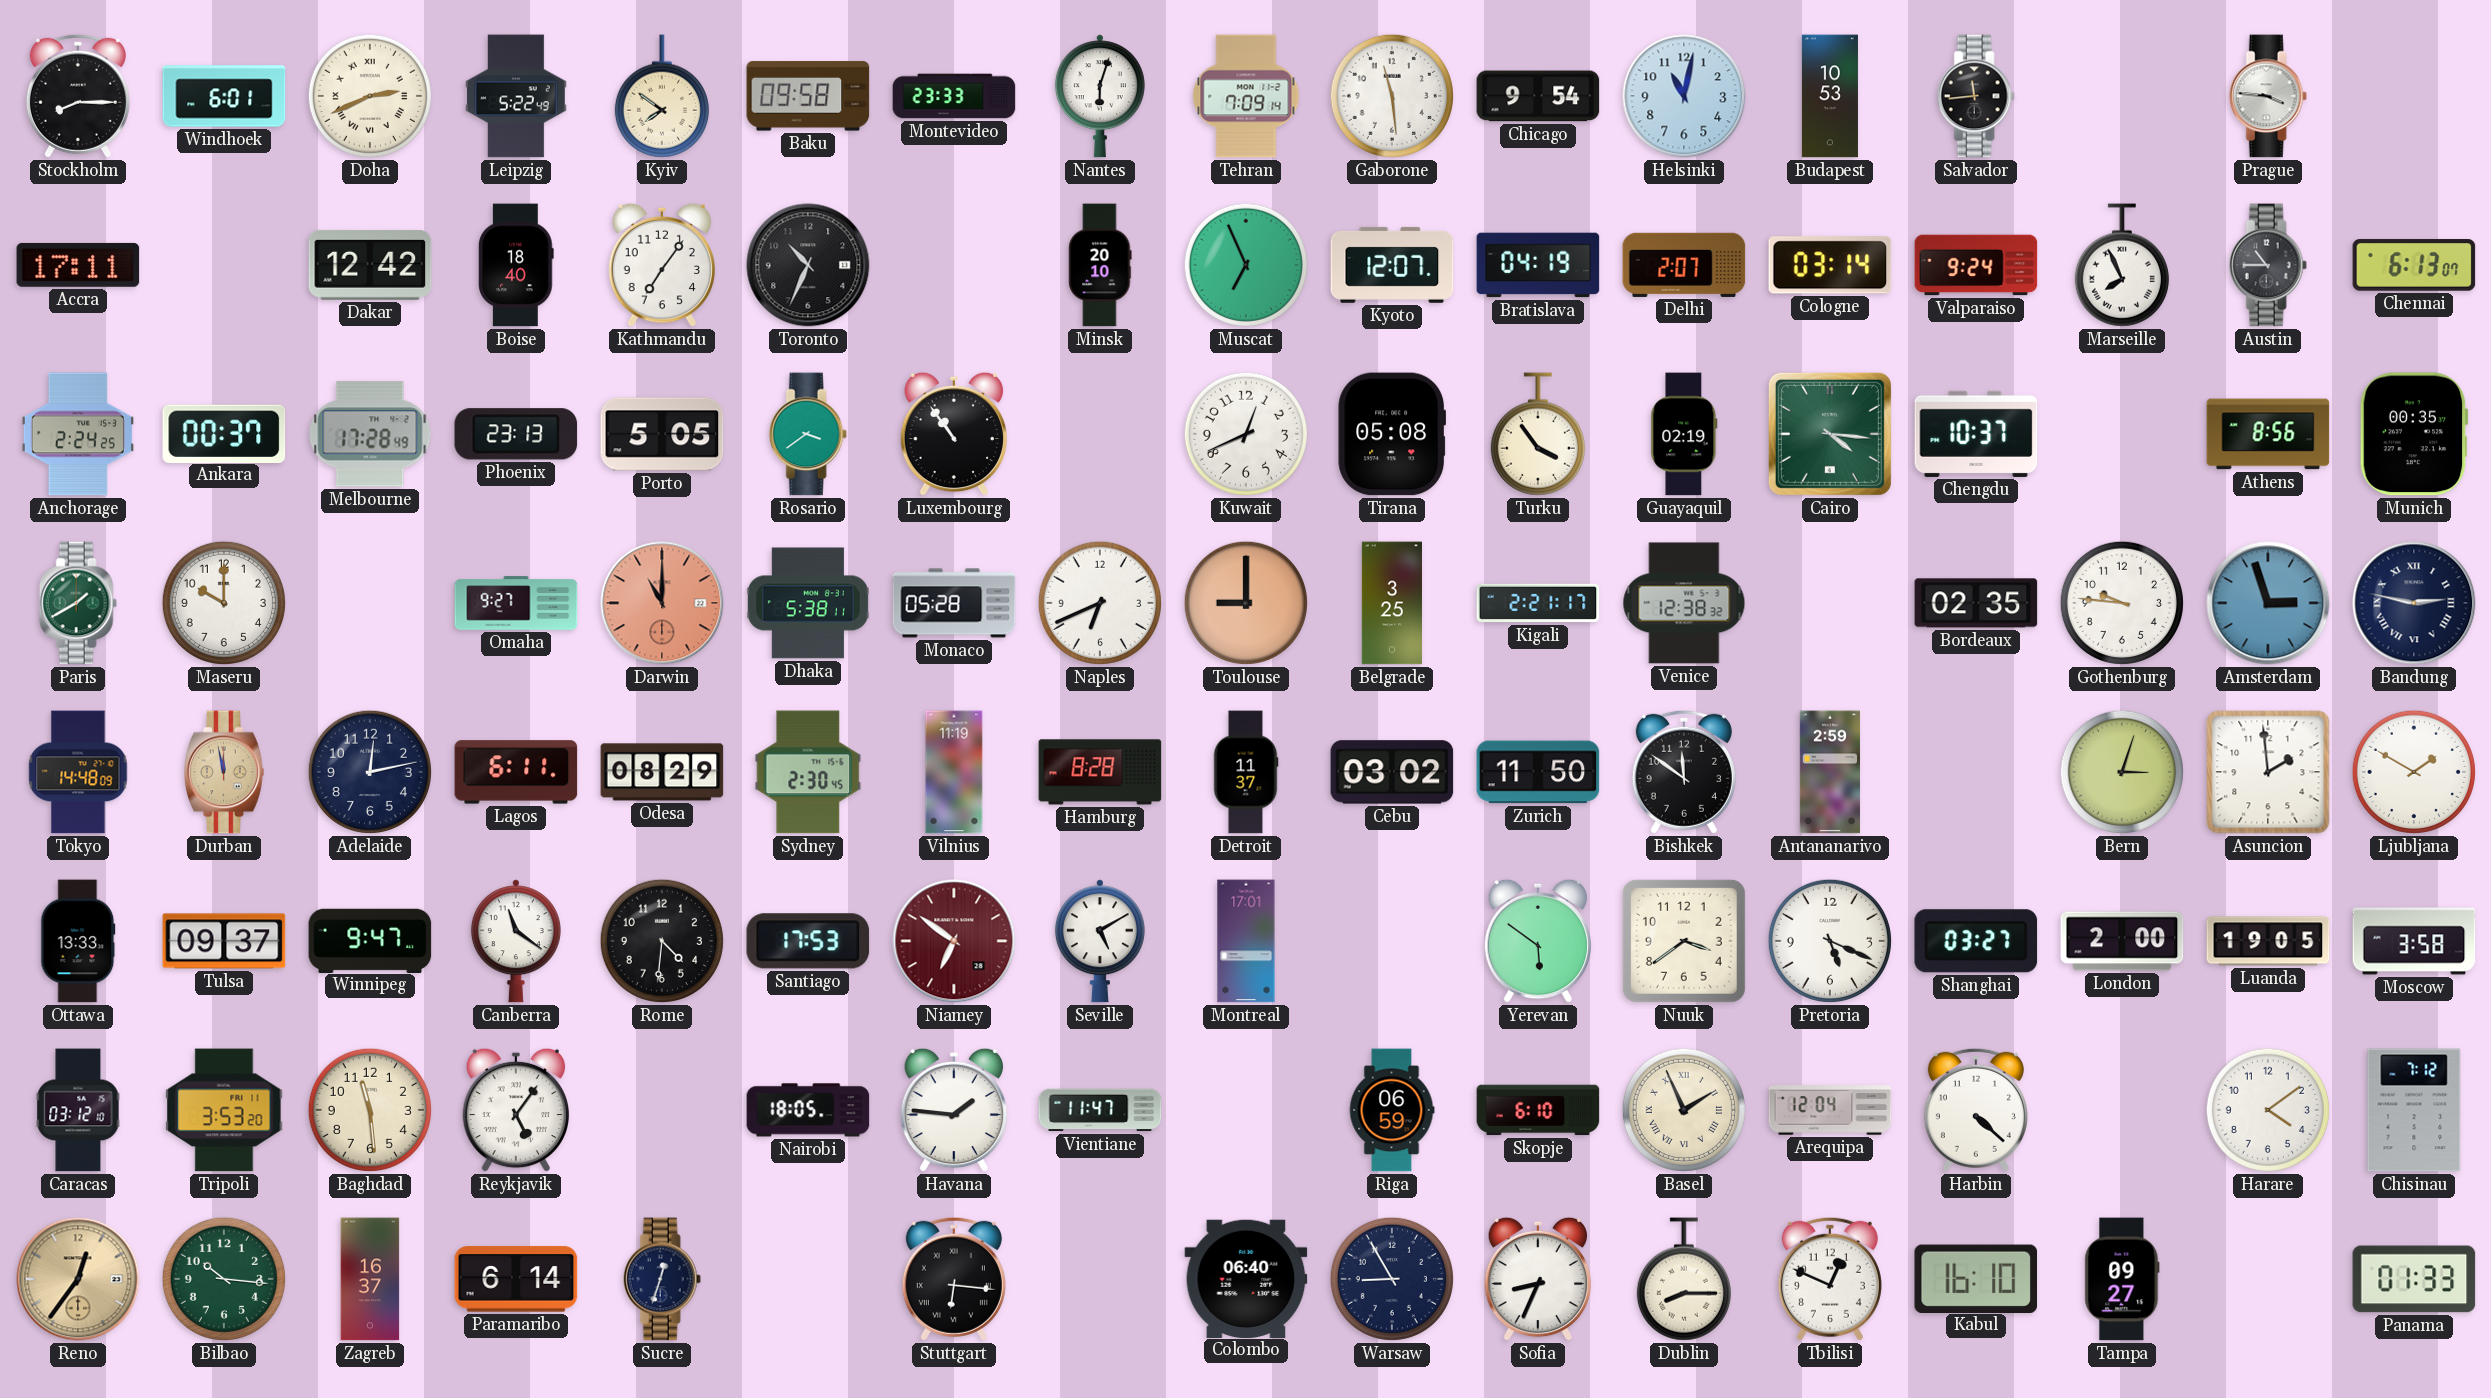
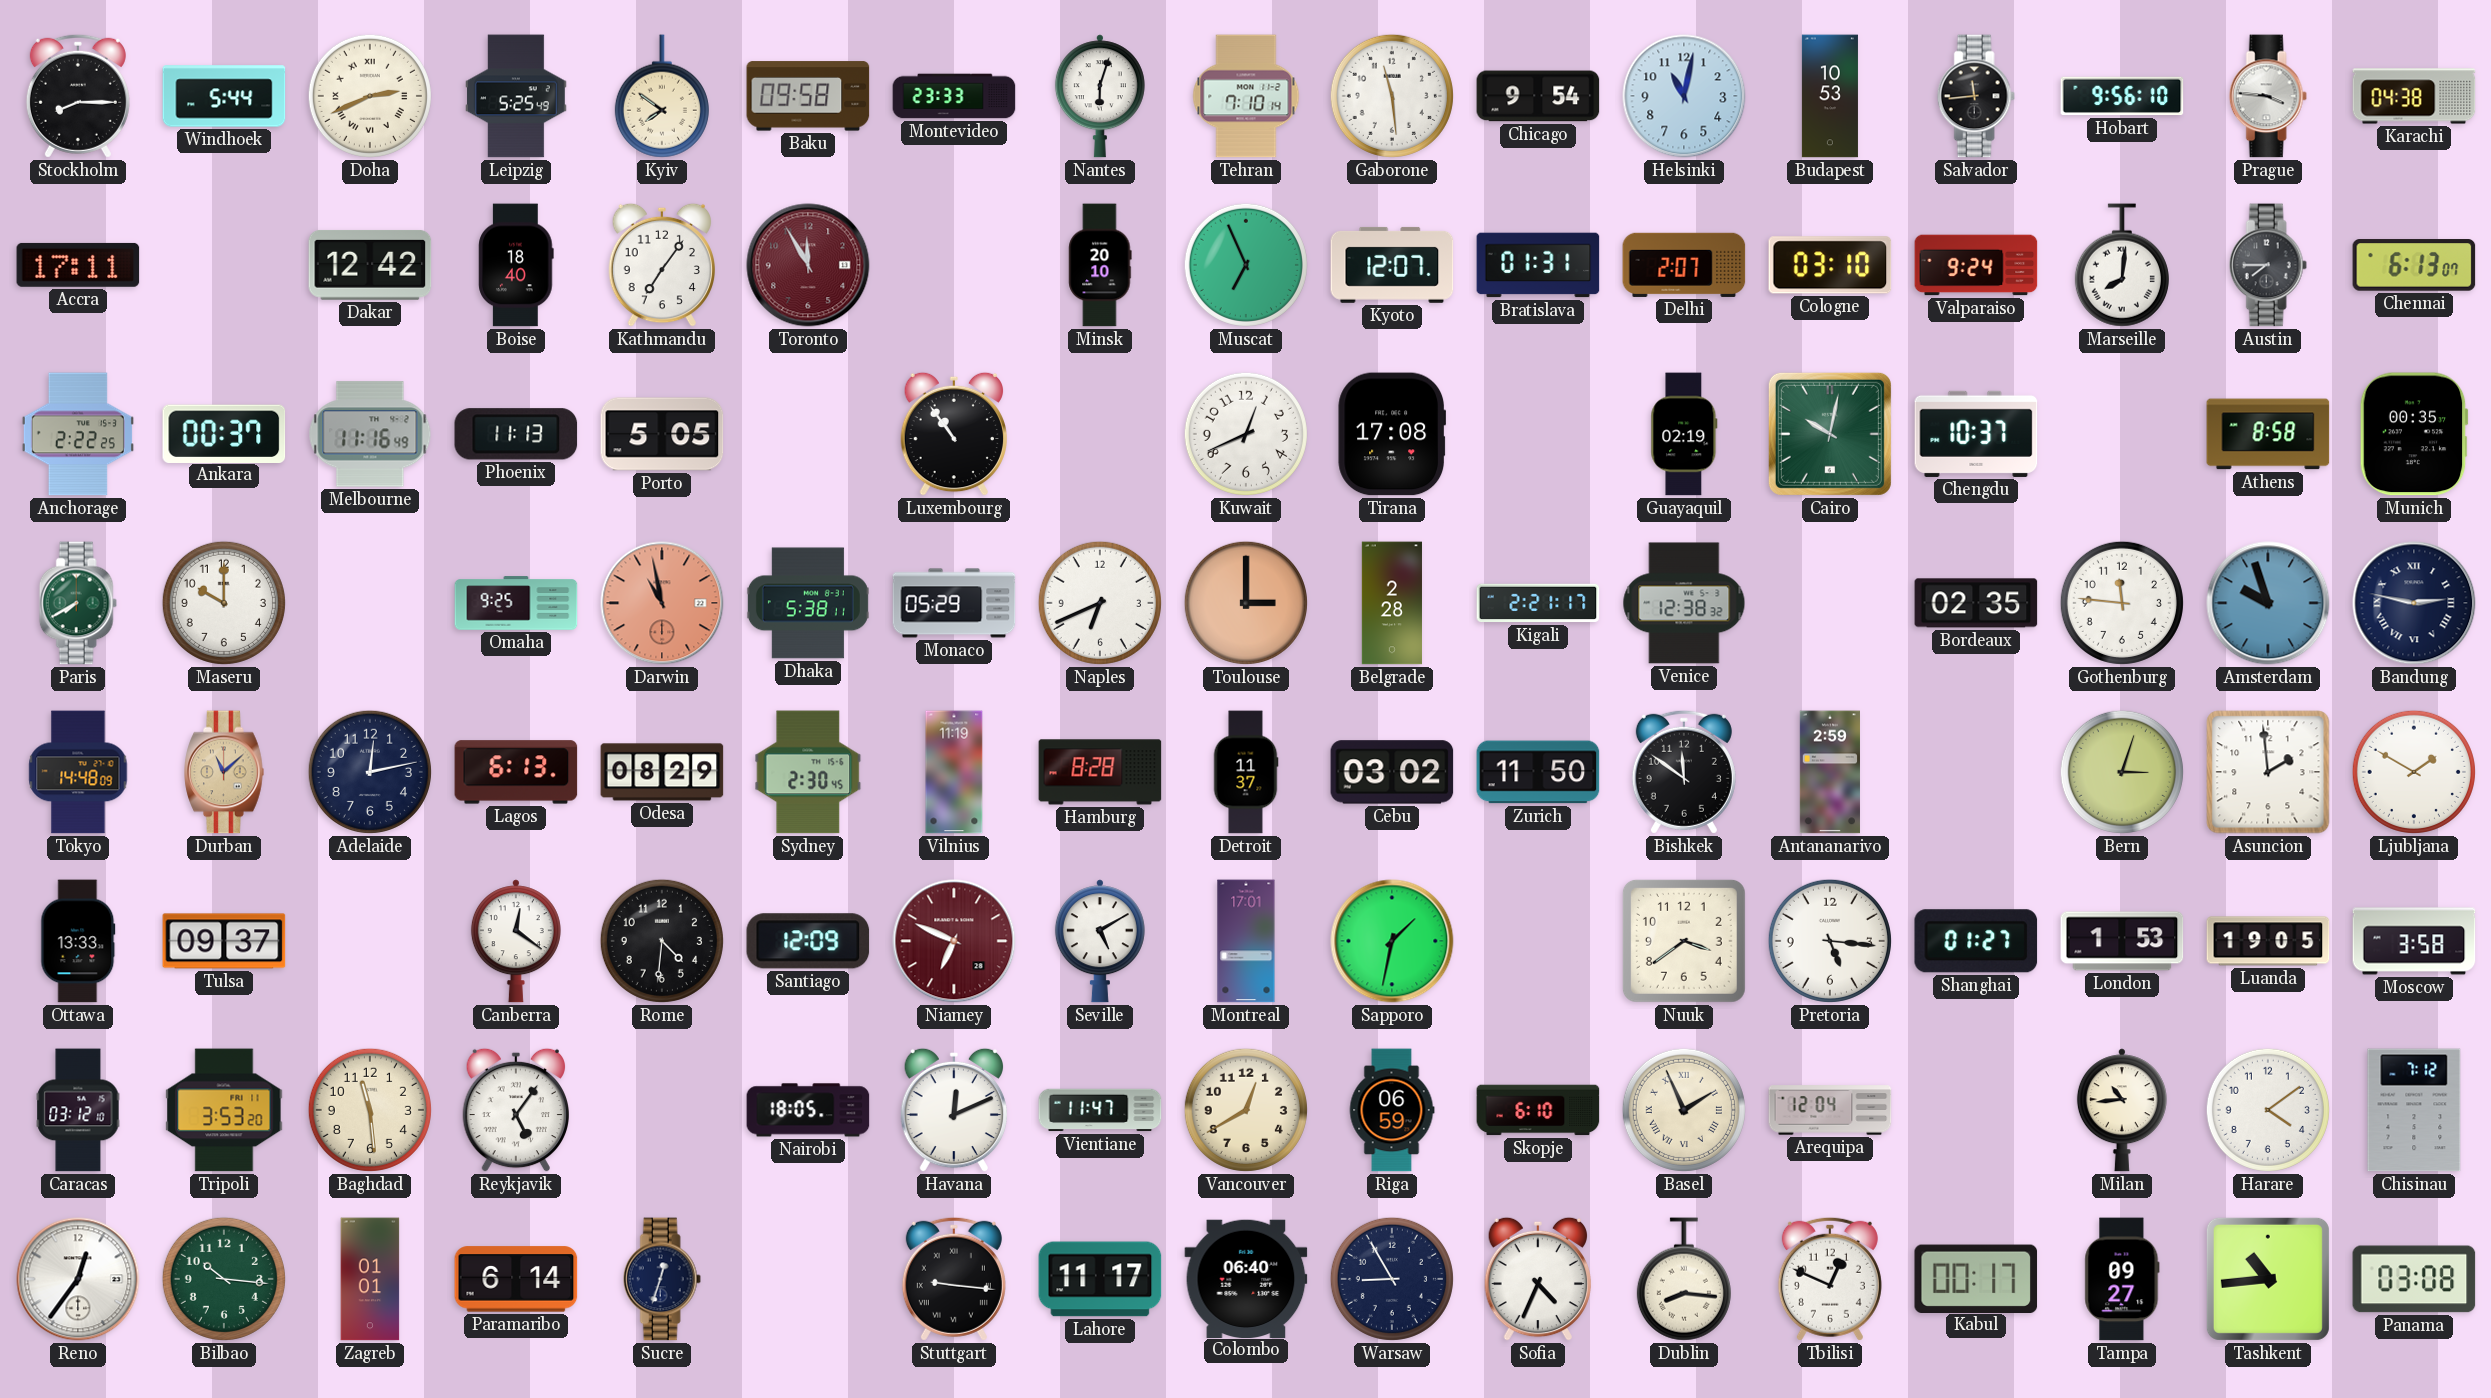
Windhoek: 6:01 -> 5:44
Leipzig: 5:22 -> 5:25
Tehran: 7:09 -> 7:10
Hobart: none -> 9:56
Karachi: none -> 04:38
Toronto: 10:34 -> 11:55
Toronto dial: black -> burgundy
Bratislava: 04:19 -> 01:31
Cologne: 03:14 -> 03:10
Marseille: 7:56 -> 8:01
Austin: 10:45 -> 7:45
Anchorage: 2:24 -> 2:22
Melbourne: 17:28 -> 11:16
Phoenix: 23:13 -> 11:13
Rosario: 3:39 -> none
Tirana: 05:08 -> 17:08
Turku: 3:54 -> none
Cairo: 4:16 -> 10:02
Athens: 8:56 -> 8:58
Paris: 1:40 -> 7:40
Omaha: 9:27 -> 9:25
Darwin: 11:00 -> 10:58
Monaco: 05:28 -> 05:29
Toulouse: 9:00 -> 3:00
Belgrade: 3:25 -> 2:28
Gothenburg: 9:46 -> 11:46
Amsterdam: 2:57 -> 9:57
Durban: 11:58 -> 11:08
Lagos: 6:11 -> 6:13
Winnipeg: 9:47 -> none
Canberra: 11:21 -> 12:21
Santiago: 17:53 -> 12:09
Niamey: 6:51 -> 6:49
Sapporo: none -> 1:32
Yerevan: 5:51 -> none
Pretoria: 5:19 -> 5:16
Shanghai: 03:27 -> 01:27
London: 2:00 -> 1:53
Havana: 1:46 -> 12:11
Vancouver: none -> 12:40
Harbin: 4:22 -> none
Milan: none -> 10:44
Reno dial: champagne -> white
Zagreb: 16:37 -> 01:01
Stuttgart: 6:16 -> 9:16
Lahore: none -> 11:17
Sofia: 8:34 -> 4:34
Dublin: 8:15 -> 8:16
Kabul: 16:10 -> 00:17
Tashkent: none -> 10:44
Panama: 01:33 -> 03:08
